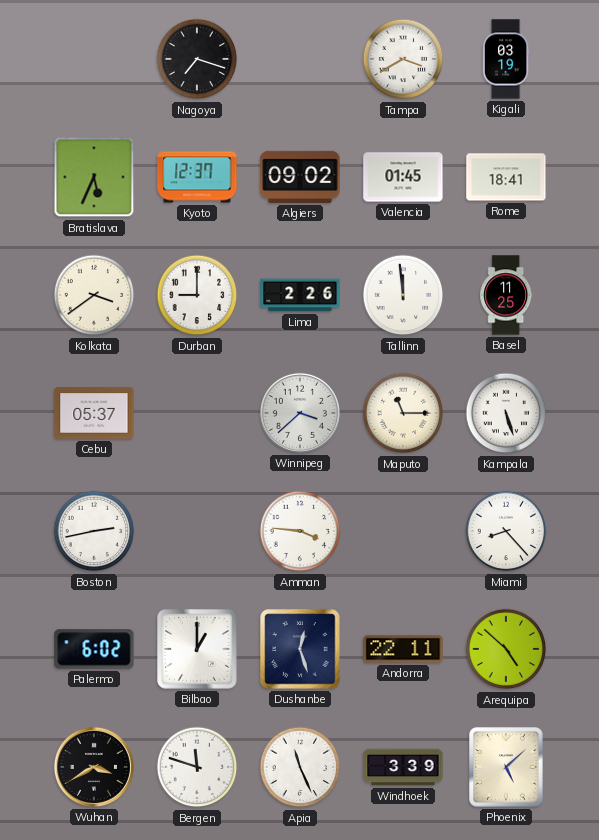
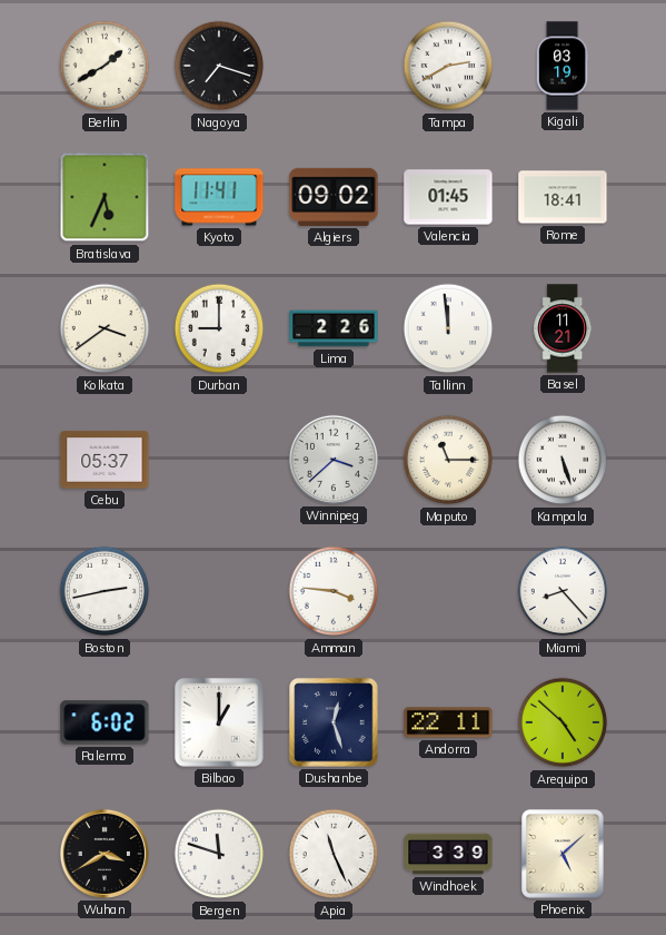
Berlin: none -> 1:40
Tampa: 3:40 -> 2:40
Kyoto: 12:37 -> 11:41
Basel: 11:25 -> 11:21
